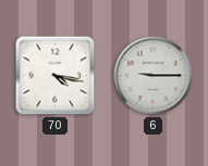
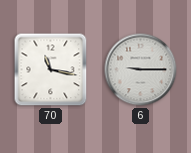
70: 4:17 -> 11:17
